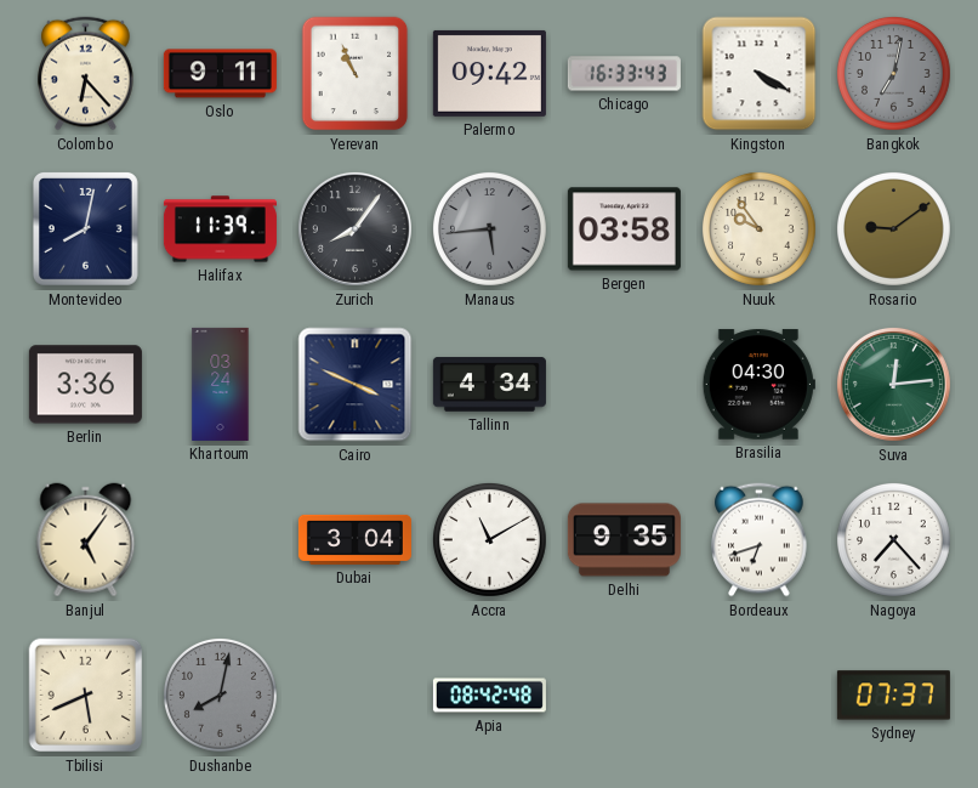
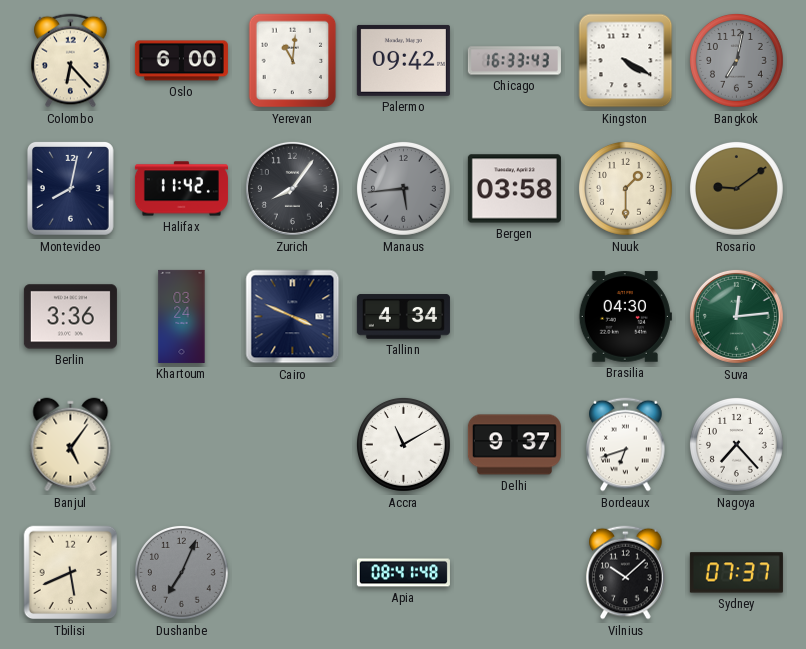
Oslo: 9:11 -> 6:00
Yerevan: 10:56 -> 11:01
Halifax: 11:39 -> 11:42
Nuuk: 9:54 -> 1:30
Dubai: 3:04 -> none
Delhi: 9:35 -> 9:37
Dushanbe: 8:02 -> 7:04
Apia: 08:42 -> 08:41
Vilnius: none -> 10:08
